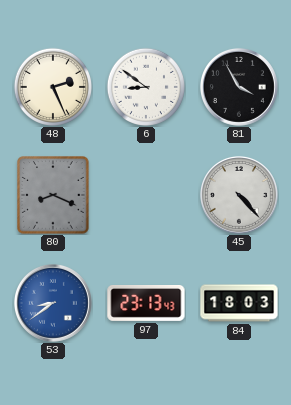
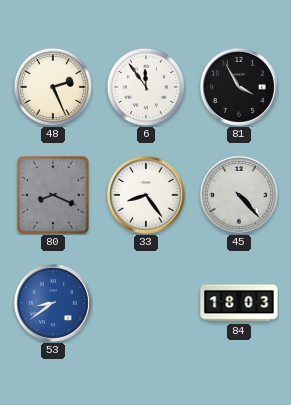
6: 8:51 -> 11:54
33: none -> 8:24
97: 23:13 -> none
